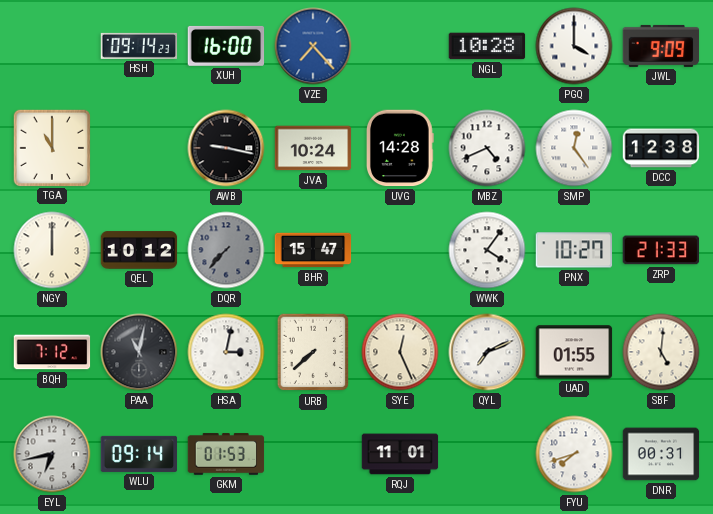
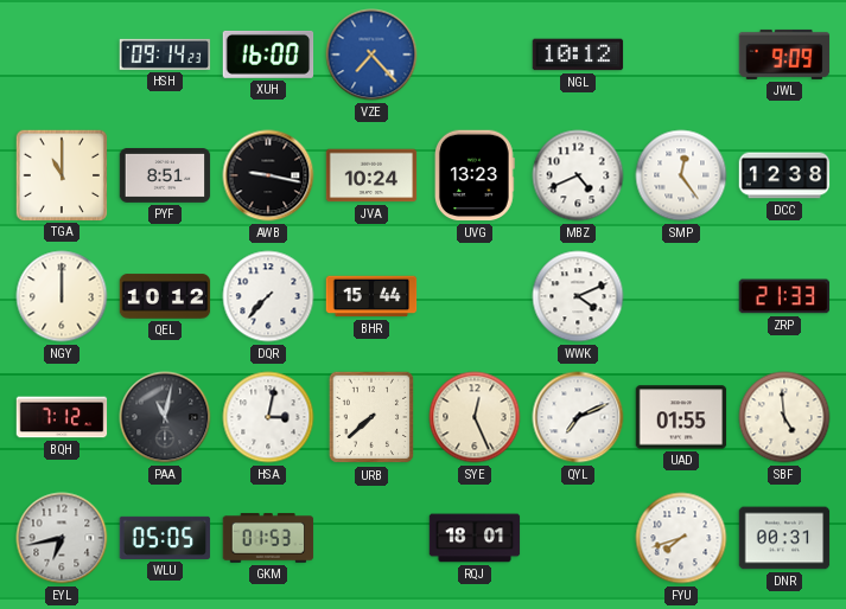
NGL: 10:28 -> 10:12
PGQ: 4:00 -> none
PYF: none -> 8:51
UVG: 14:28 -> 13:23
DQR dial: grey -> white
BHR: 15:47 -> 15:44
WWK: 4:06 -> 4:11
PNX: 10:27 -> none
SBF: 5:01 -> 4:59
WLU: 09:14 -> 05:05
RQJ: 11:01 -> 18:01
